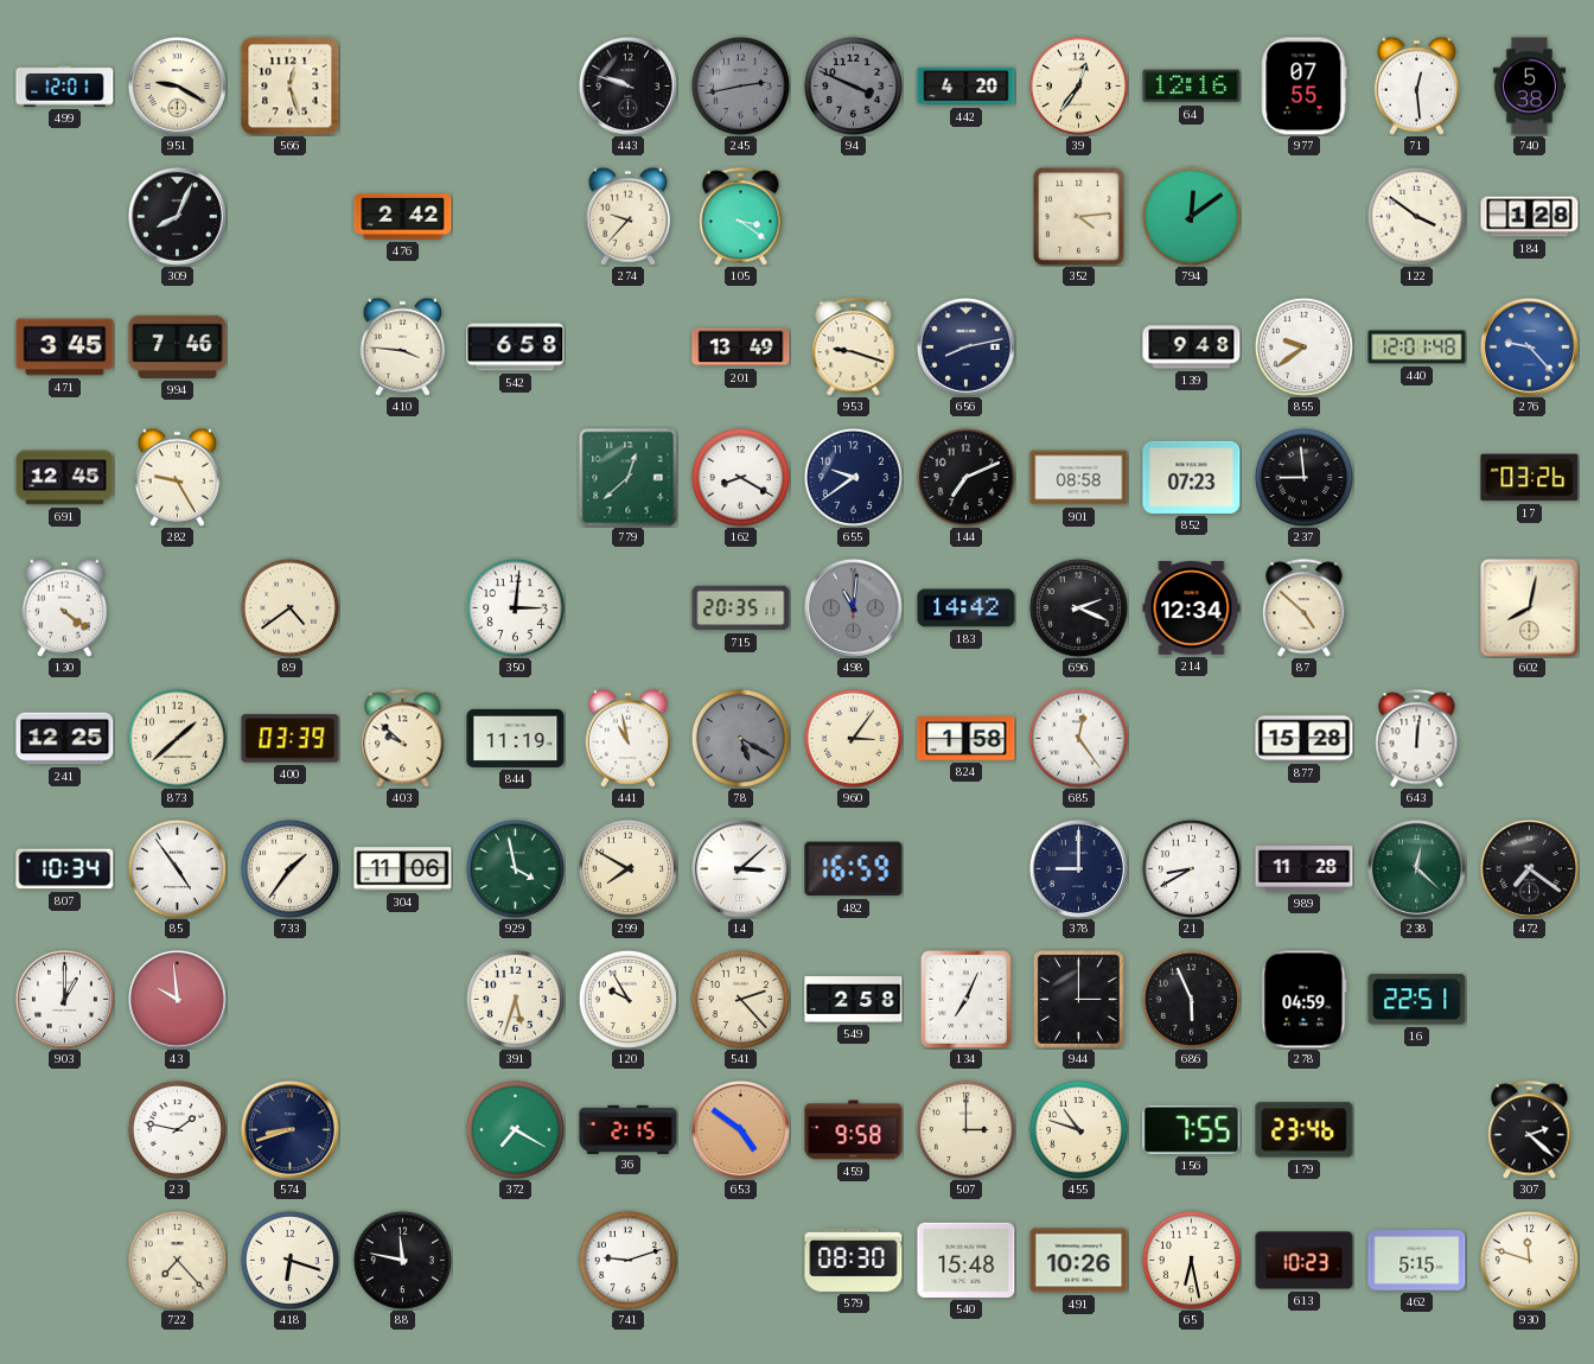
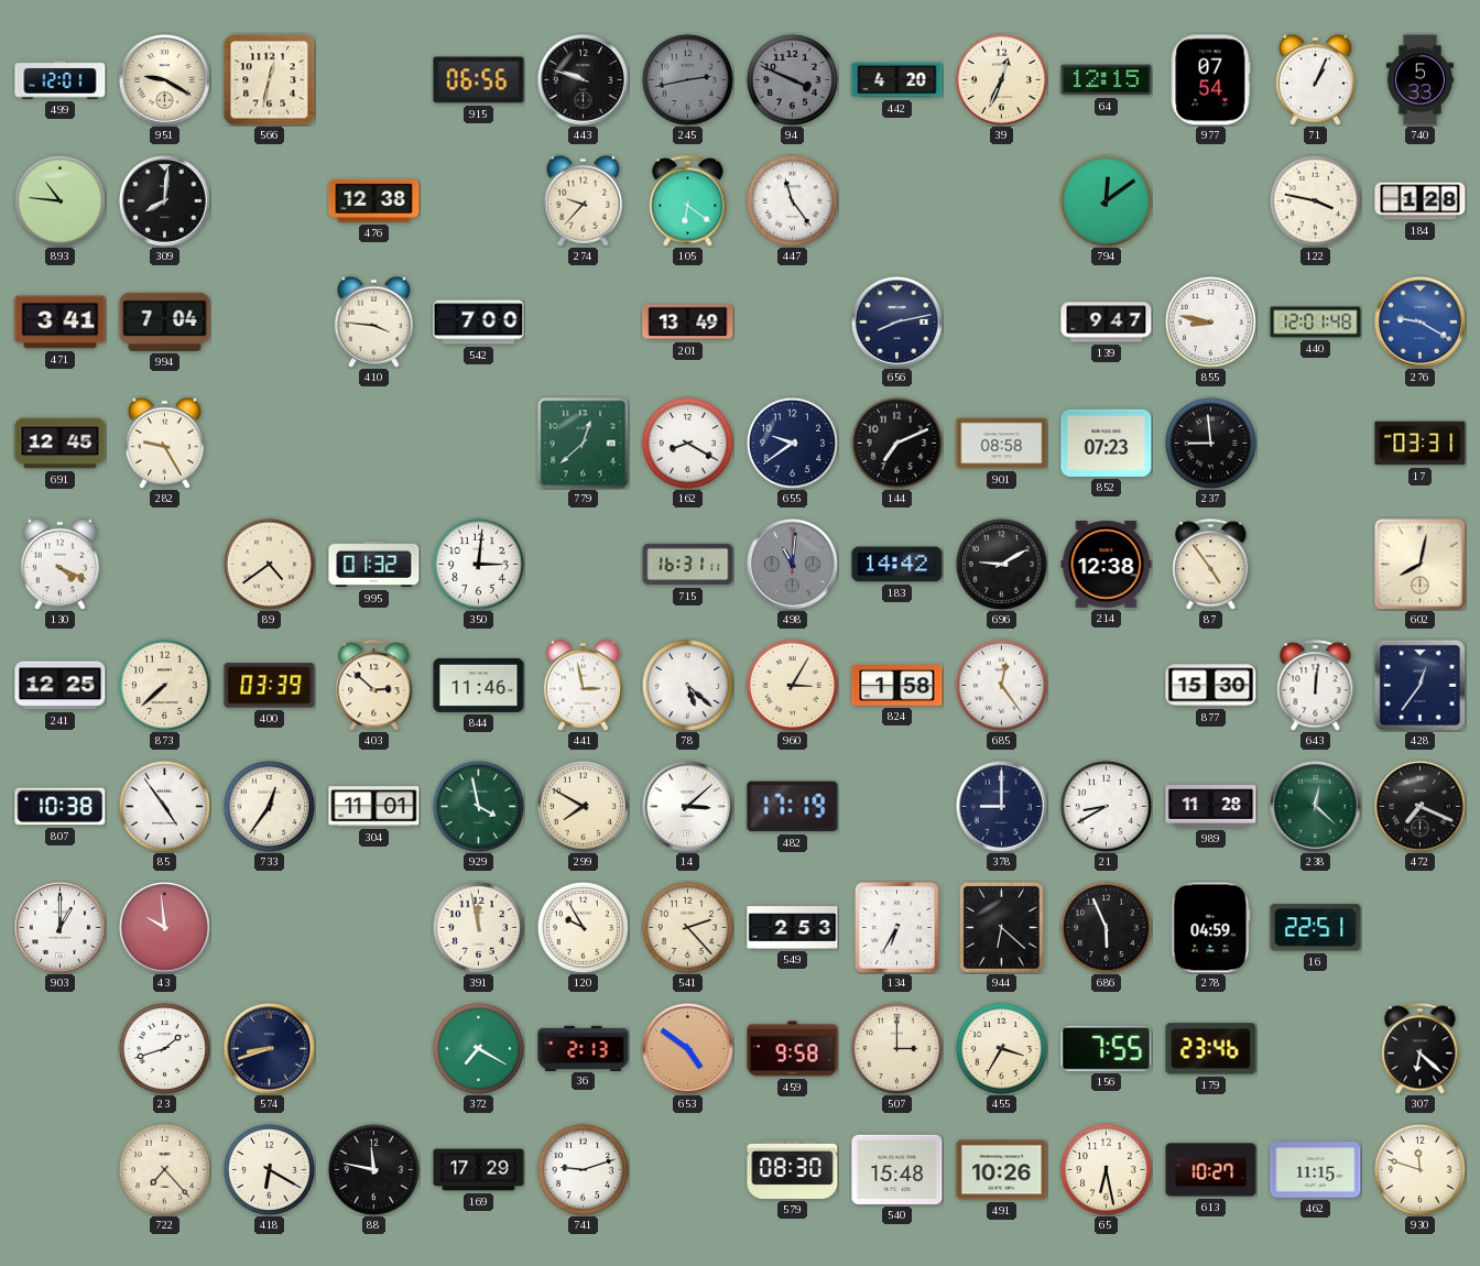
566: 12:27 -> 12:32
915: none -> 06:56
39: 12:36 -> 12:34
64: 12:16 -> 12:15
977: 07:55 -> 07:54
71: 12:29 -> 1:04
740: 5:38 -> 5:33
893: none -> 10:46
309: 8:04 -> 8:01
476: 2:42 -> 12:38
105: 3:21 -> 6:21
447: none -> 11:24
352: 4:14 -> none
122: 3:51 -> 3:47
471: 3:45 -> 3:41
994: 7:46 -> 7:04
542: 6:58 -> 7:00
953: 9:18 -> none
139: 9:48 -> 9:47
855: 9:39 -> 8:47
276: 9:23 -> 9:20
17: 03:26 -> 03:31
130: 4:21 -> 4:19
995: none -> 01:32
715: 20:35 -> 16:31
696: 2:19 -> 9:10
214: 12:34 -> 12:38
87: 4:52 -> 4:54
873: 1:38 -> 7:38
403: 9:52 -> 2:52
844: 11:19 -> 11:46
441: 10:58 -> 2:58
78: 5:20 -> 5:22
78 dial: grey -> white
960: 3:06 -> 3:05
877: 15:28 -> 15:30
428: none -> 12:36
807: 10:34 -> 10:38
733: 1:36 -> 12:36
304: 11:06 -> 11:01
482: 16:59 -> 17:19
472: 7:21 -> 7:19
391: 5:33 -> 11:58
549: 2:58 -> 2:53
134: 7:04 -> 6:35
944: 3:00 -> 6:22
23: 1:47 -> 1:42
36: 2:15 -> 2:13
455: 10:48 -> 3:35
307: 2:22 -> 6:22
418: 6:18 -> 6:20
169: none -> 17:29
613: 10:23 -> 10:27
462: 5:15 -> 11:15
